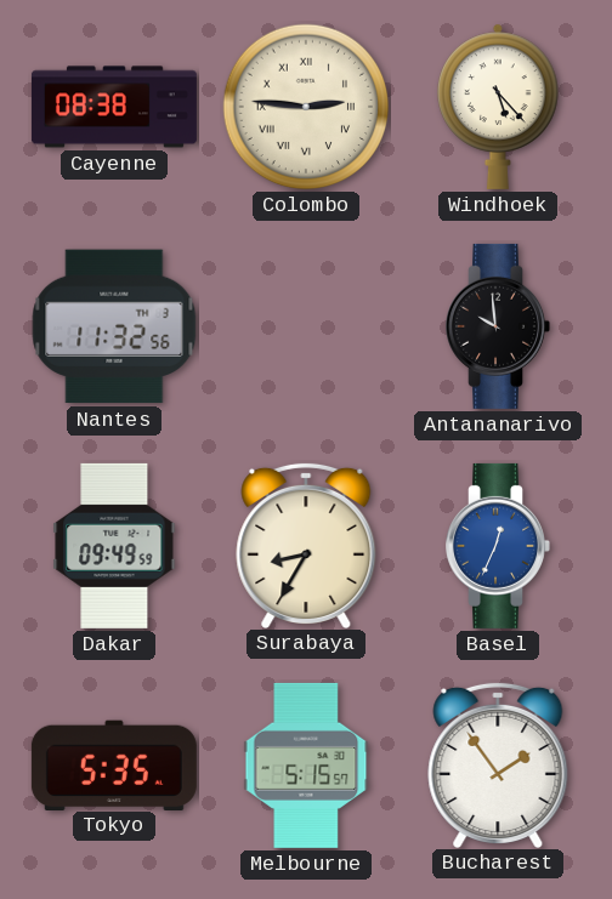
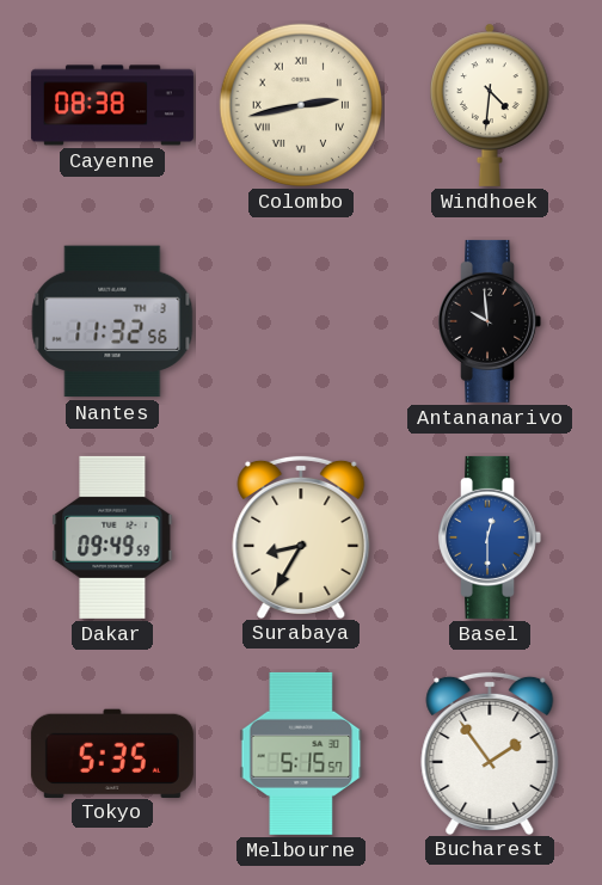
Colombo: 2:46 -> 2:43
Windhoek: 5:23 -> 4:31
Basel: 12:34 -> 12:30
